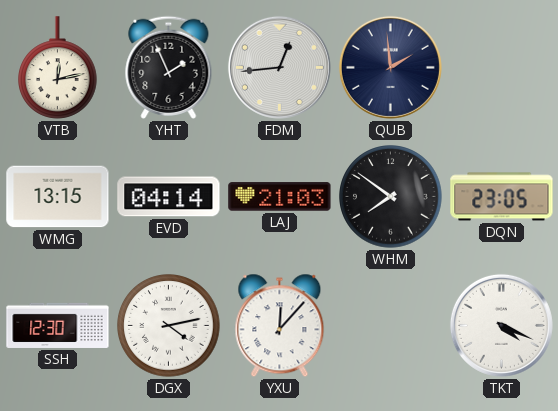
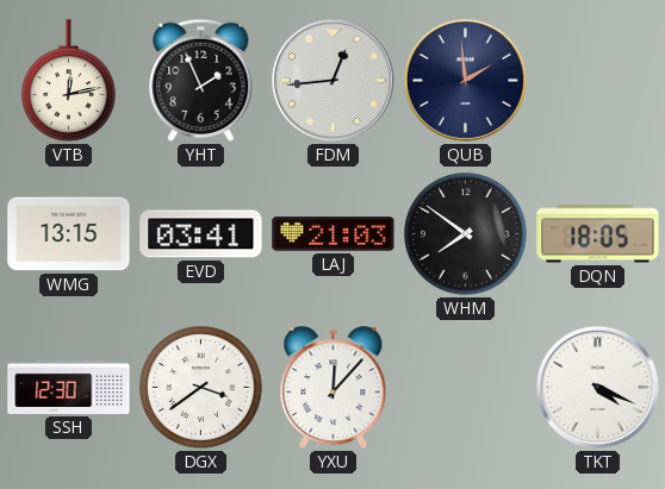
EVD: 04:14 -> 03:41
DQN: 23:05 -> 18:05
DGX: 4:13 -> 3:39
